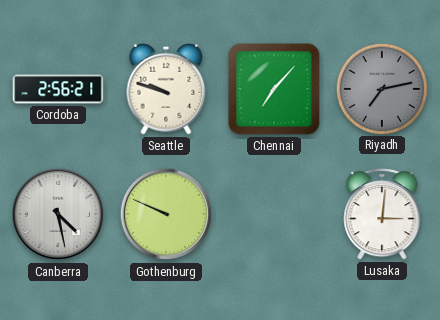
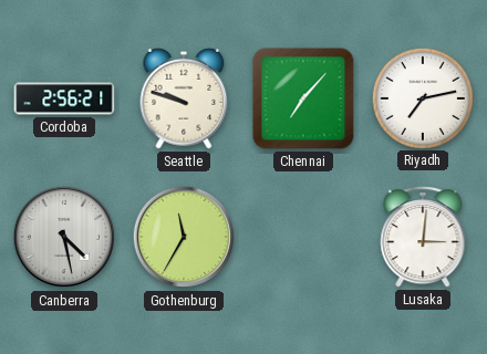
Riyadh dial: grey -> white
Gothenburg: 9:49 -> 11:35
